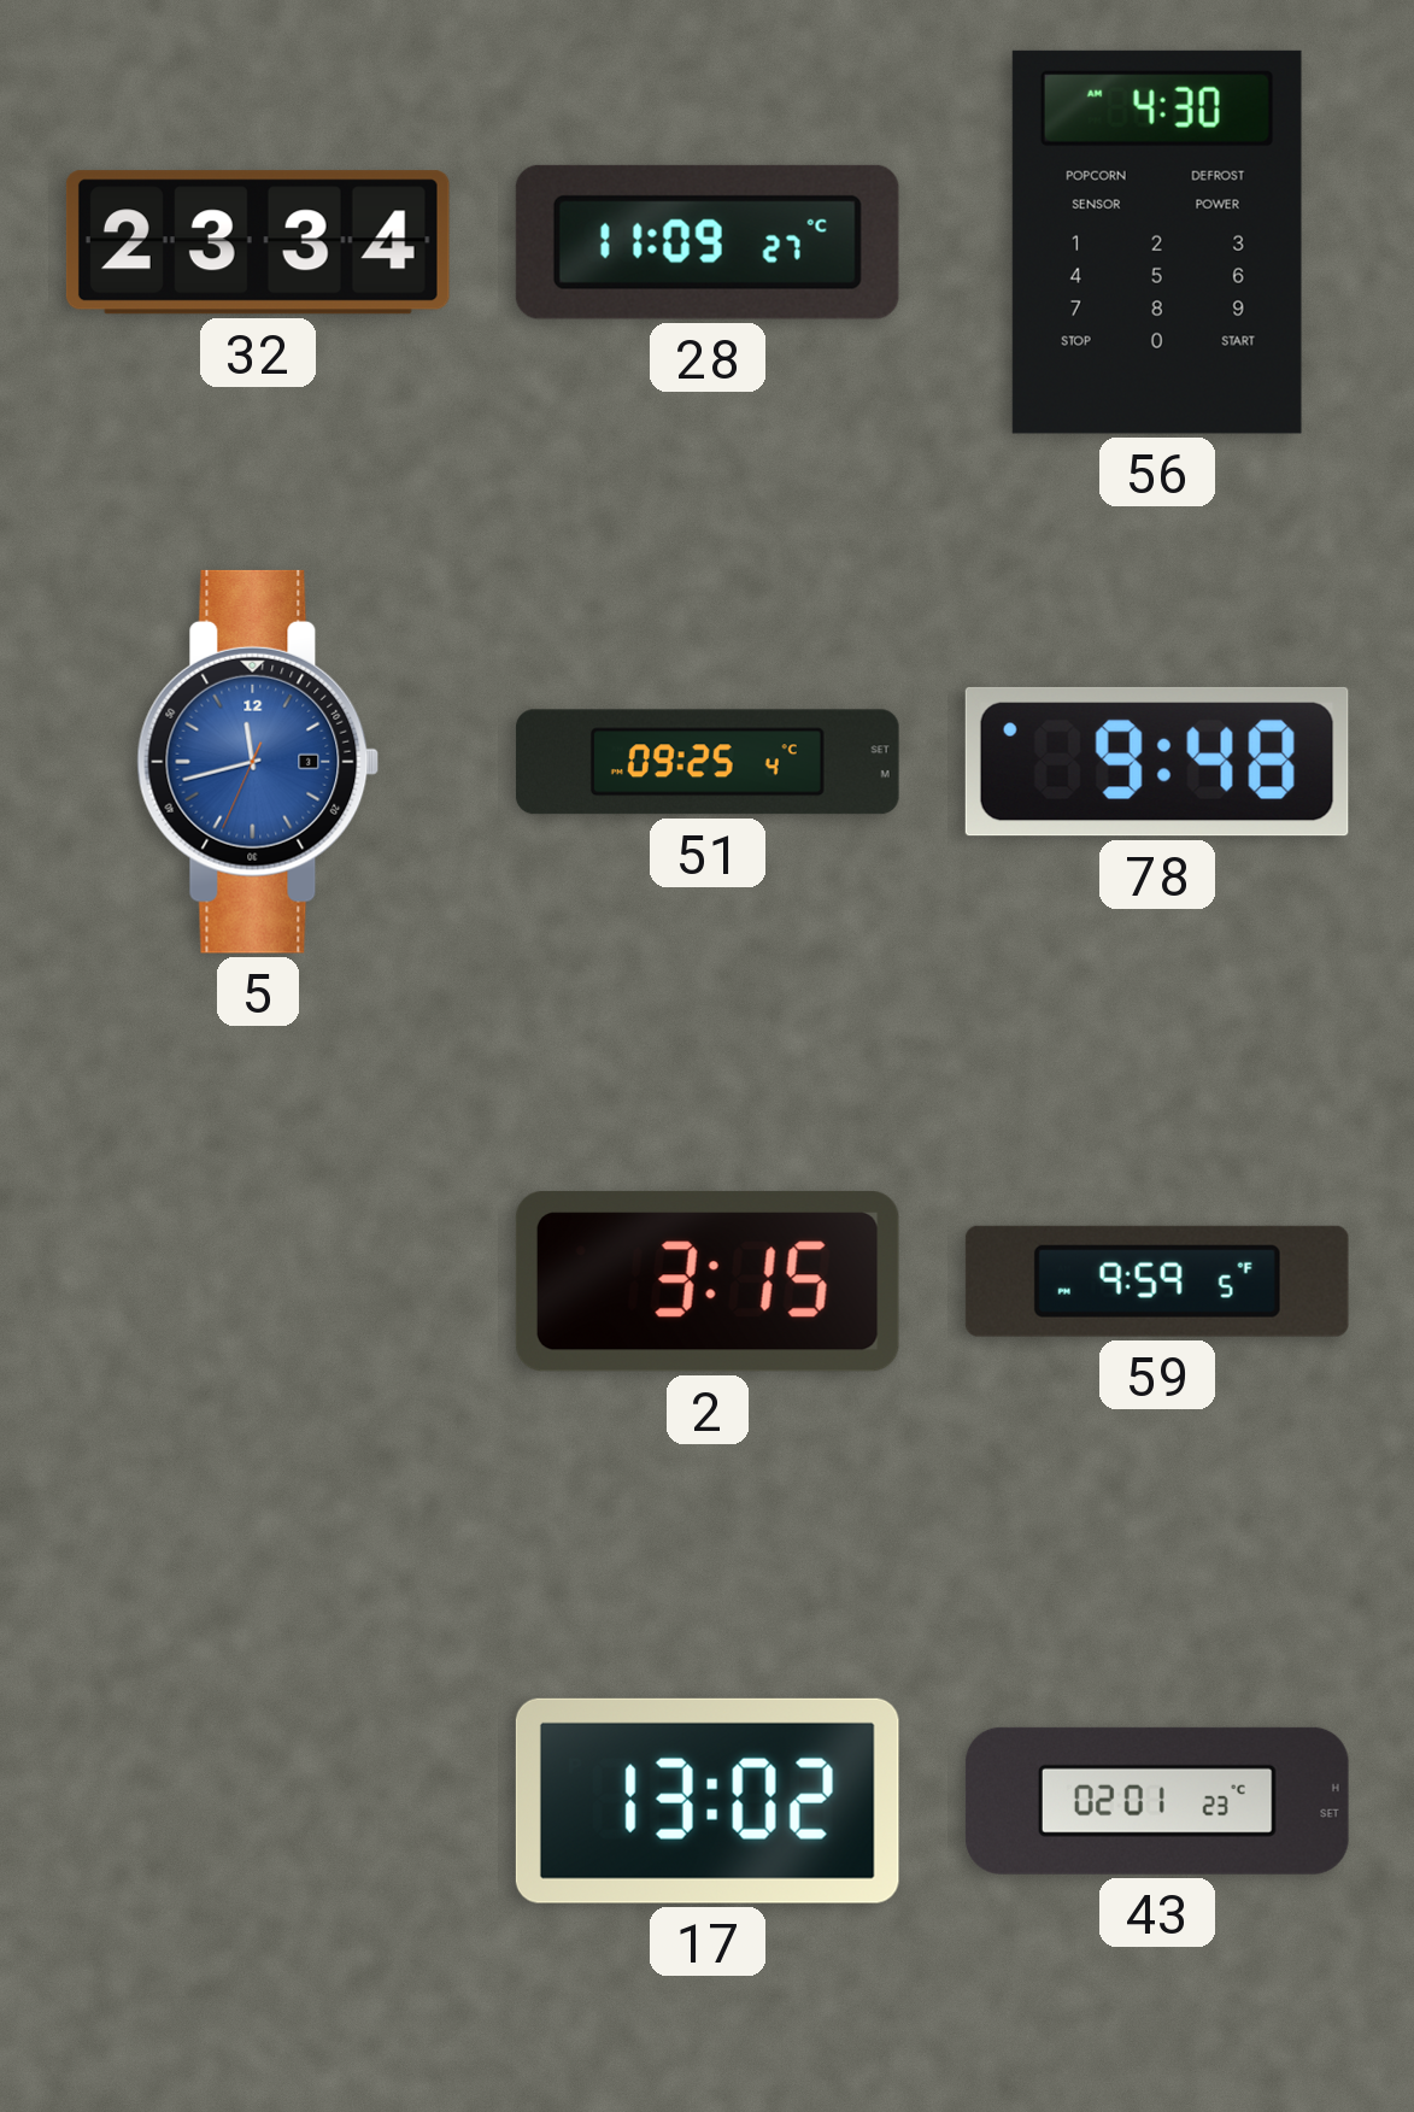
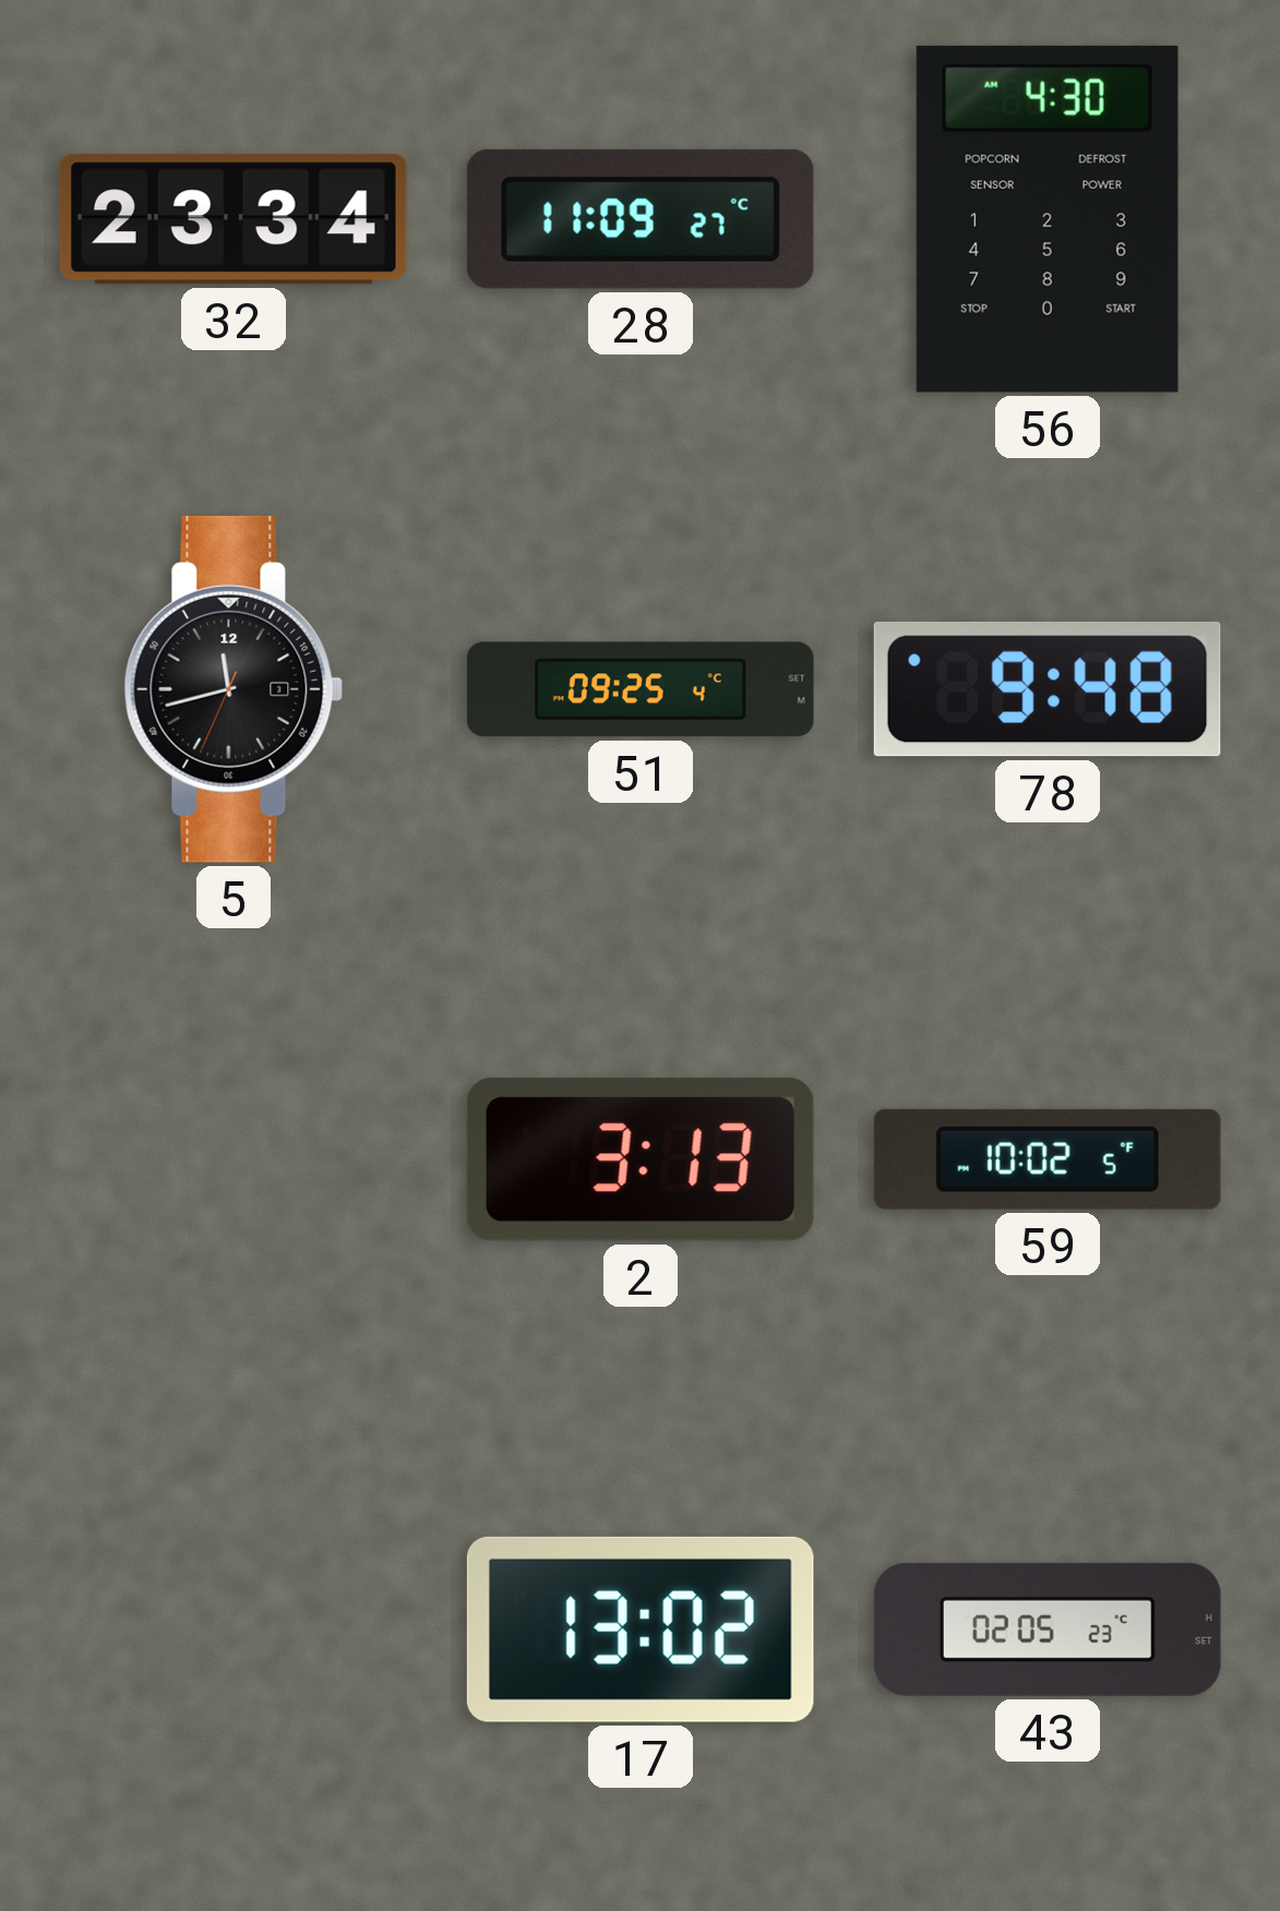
5 dial: blue -> black
2: 3:15 -> 3:13
59: 9:59 -> 10:02
43: 02:01 -> 02:05
